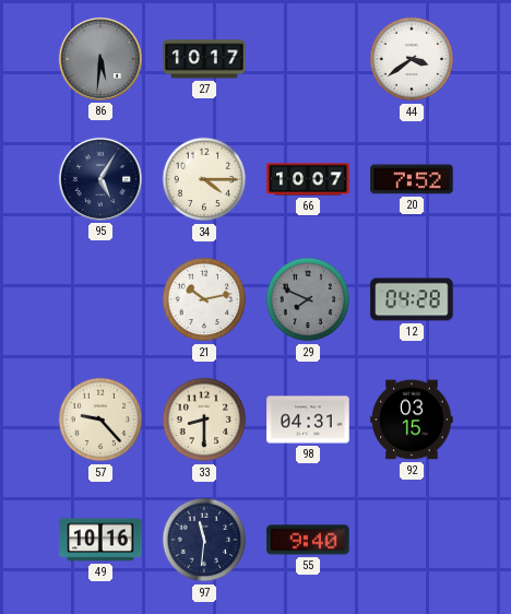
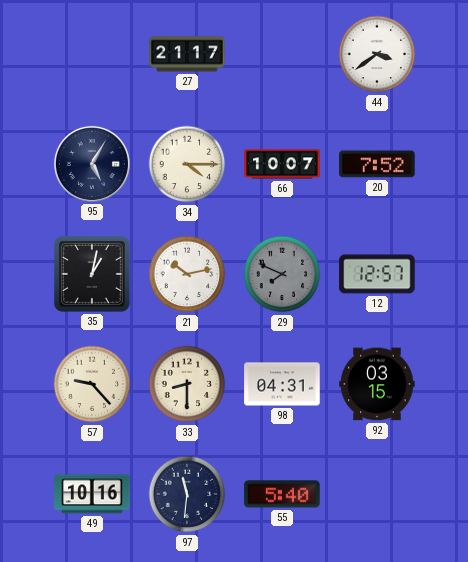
86: 5:31 -> none
27: 10:17 -> 21:17
35: none -> 1:02
12: 04:28 -> 12:57
55: 9:40 -> 5:40
